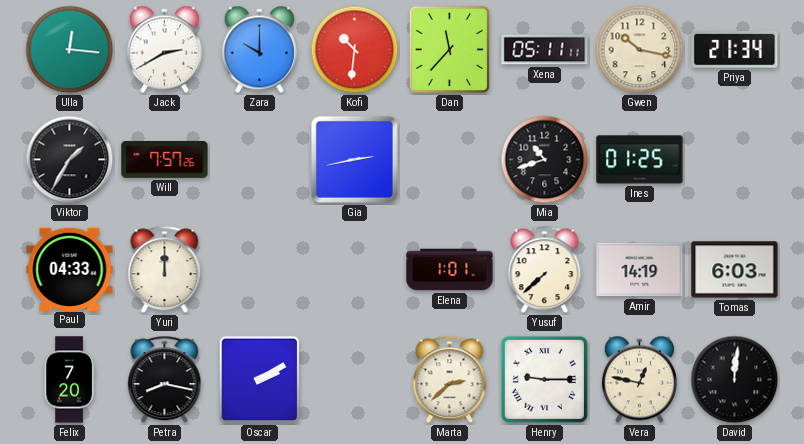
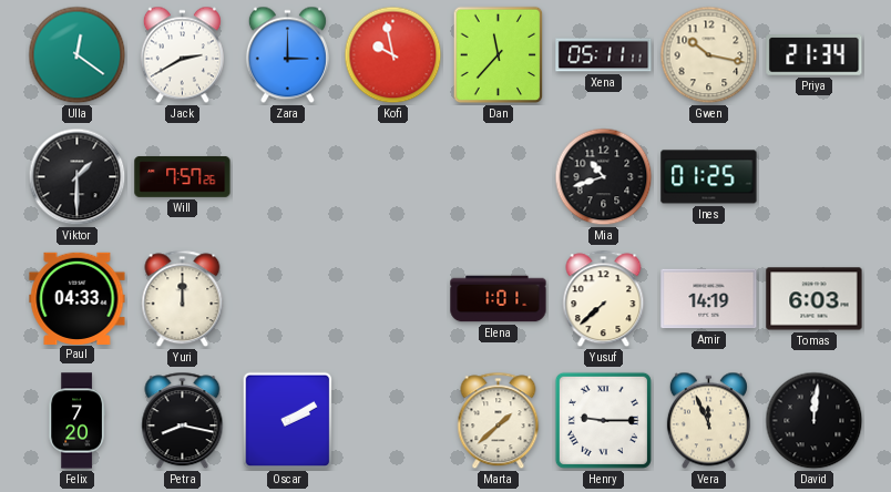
Ulla: 12:16 -> 12:21
Zara: 10:00 -> 3:00
Kofi: 10:31 -> 9:58
Viktor: 1:35 -> 1:30
Gia: 2:43 -> none
Marta: 2:38 -> 1:38
Vera: 12:47 -> 11:56
